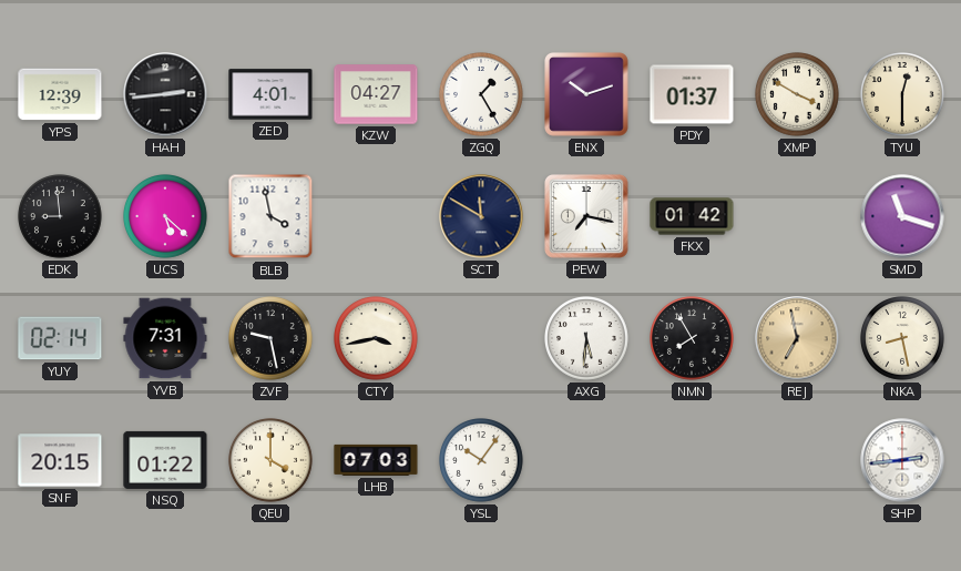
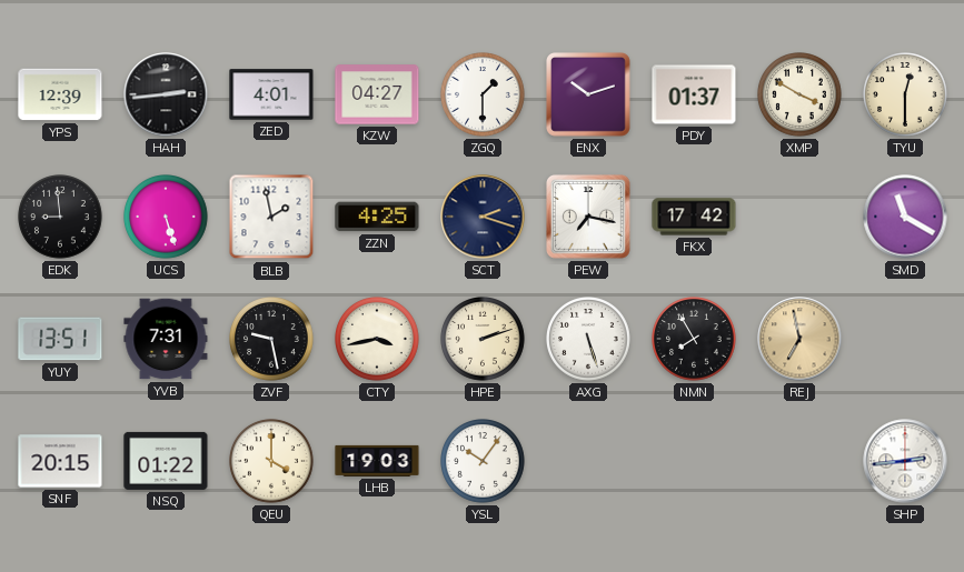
ZGQ: 1:25 -> 1:30
UCS: 5:22 -> 5:27
BLB: 3:58 -> 1:58
ZZN: none -> 4:25
SCT: 11:50 -> 2:18
FKX: 01:42 -> 17:42
SMD: 11:18 -> 11:20
YUY: 02:14 -> 13:51
HPE: none -> 2:12
AXG: 5:31 -> 5:27
NKA: 8:28 -> none
LHB: 07:03 -> 19:03
